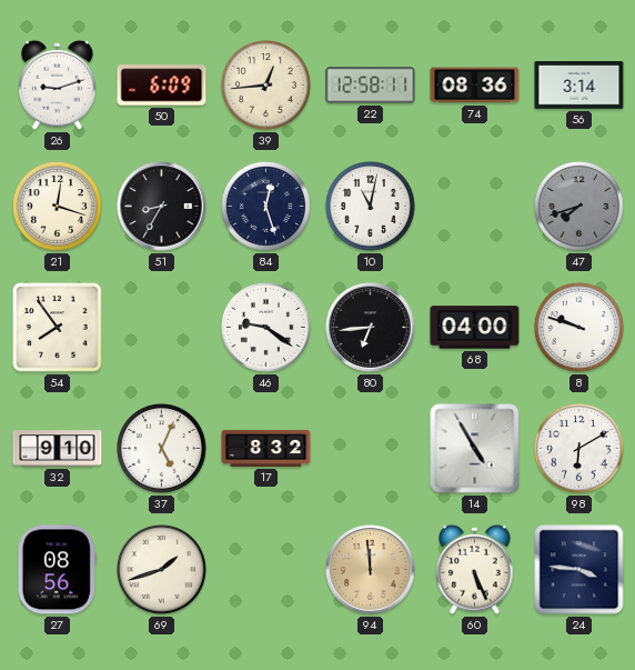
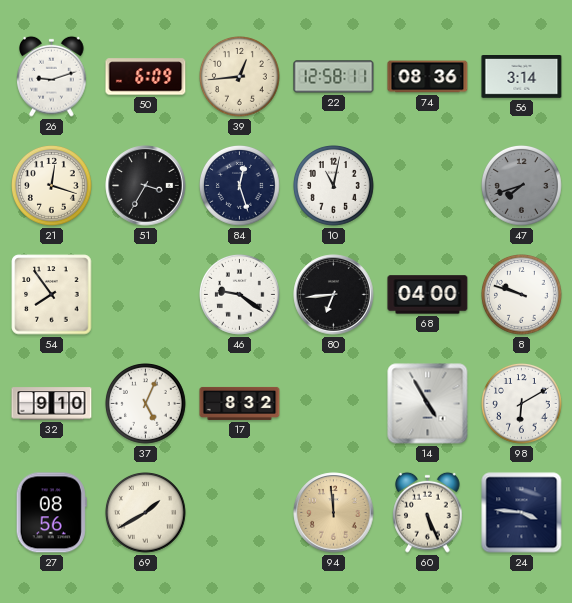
51: 8:35 -> 3:35
69: 1:42 -> 1:40
